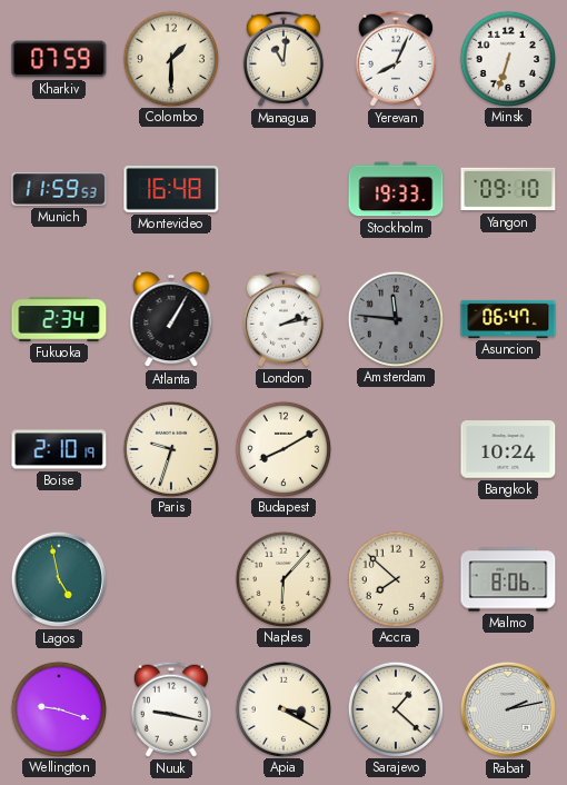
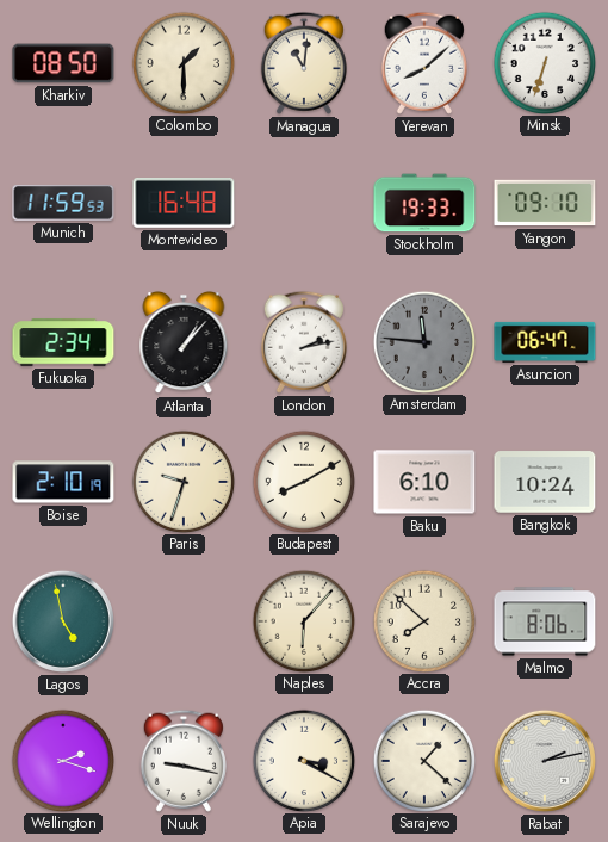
Kharkiv: 07:59 -> 08:50
Yerevan: 8:04 -> 8:08
Atlanta: 1:05 -> 1:07
Baku: none -> 6:10
Wellington: 9:18 -> 2:18
